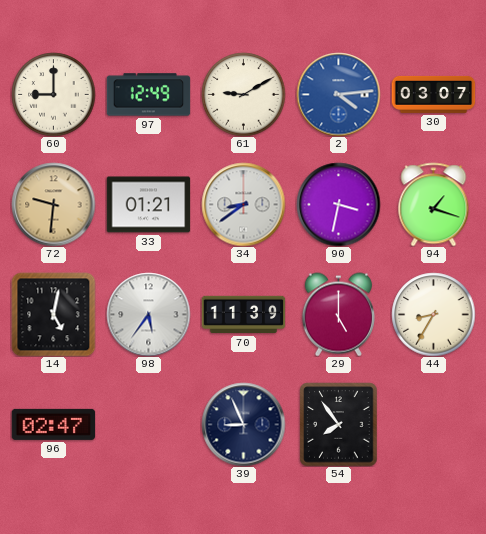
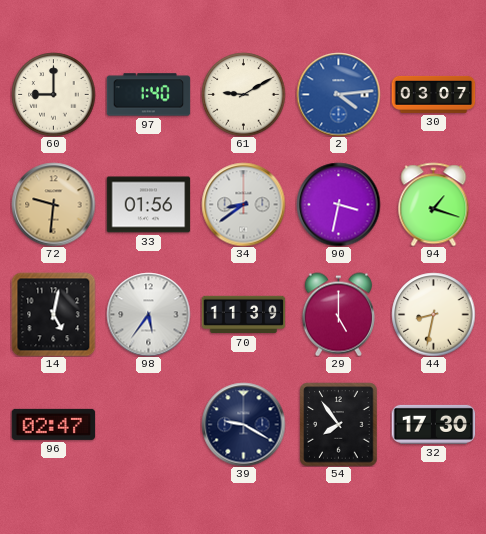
97: 12:49 -> 1:40
33: 01:21 -> 01:56
44: 8:35 -> 8:32
39: 8:56 -> 9:20
32: none -> 17:30
